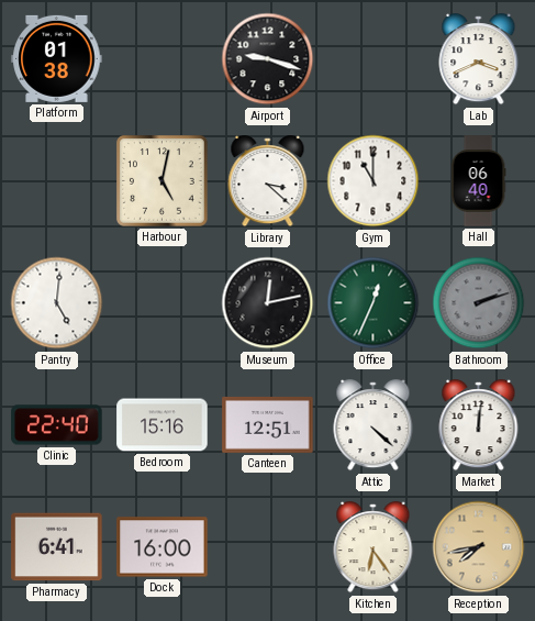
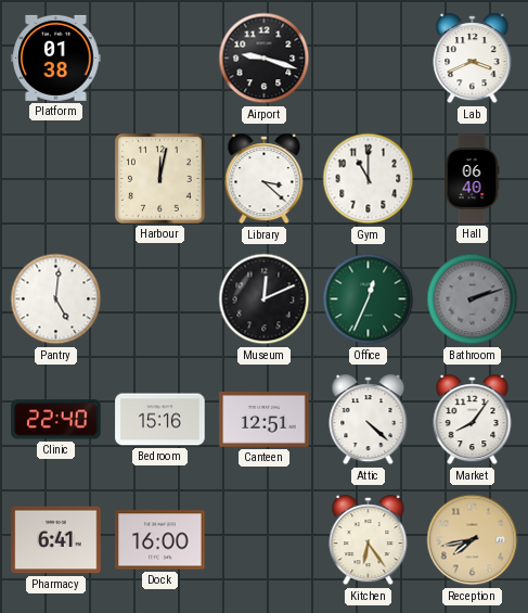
Harbour: 5:02 -> 12:02
Museum: 12:13 -> 12:11
Market: 12:01 -> 8:06
